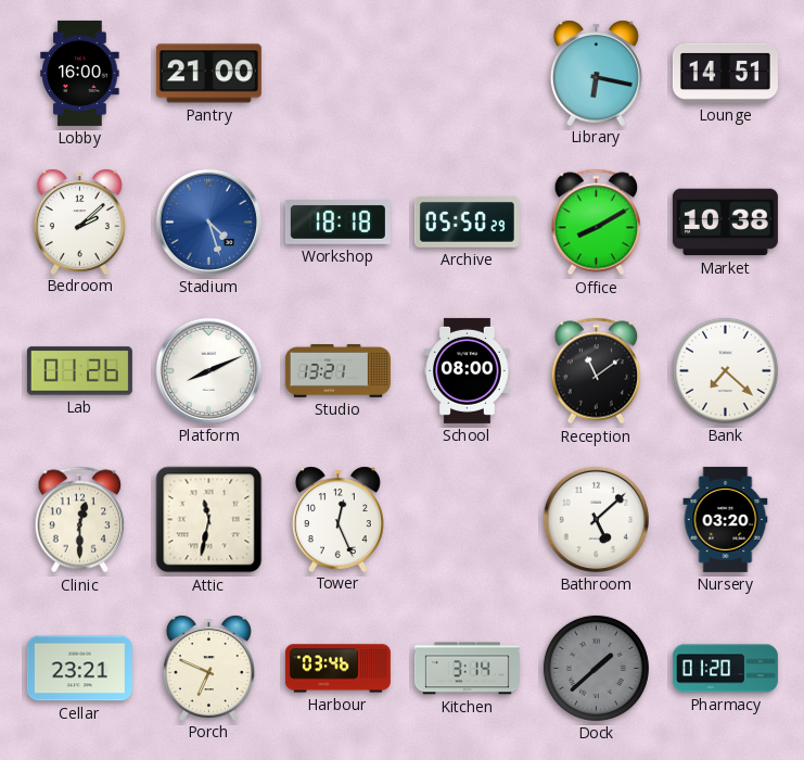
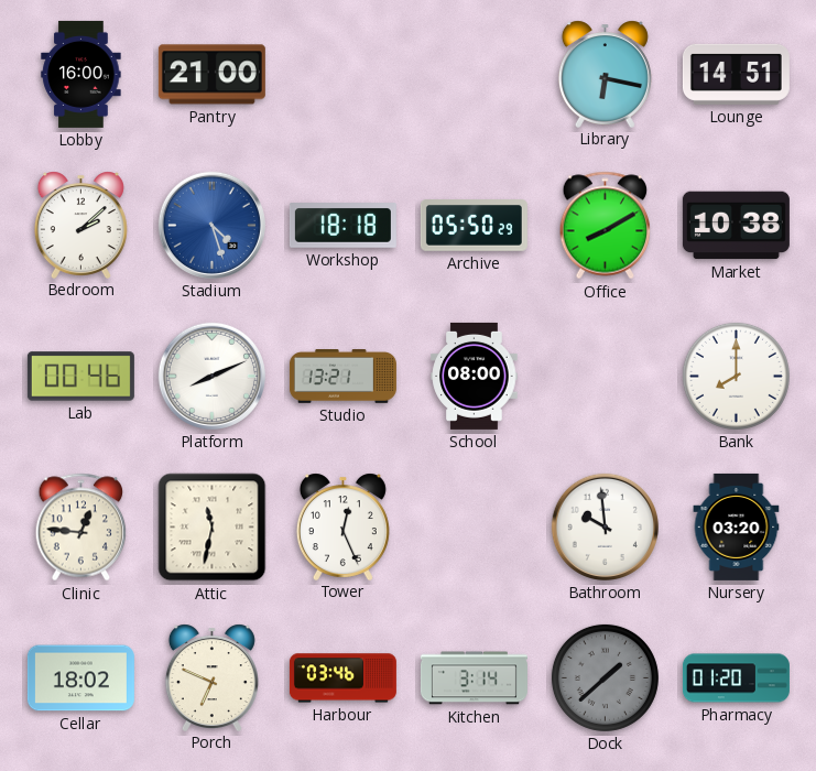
Lab: 01:26 -> 00:46
Reception: 11:09 -> none
Bank: 7:22 -> 8:00
Clinic: 12:30 -> 12:46
Bathroom: 5:08 -> 9:59
Cellar: 23:21 -> 18:02
